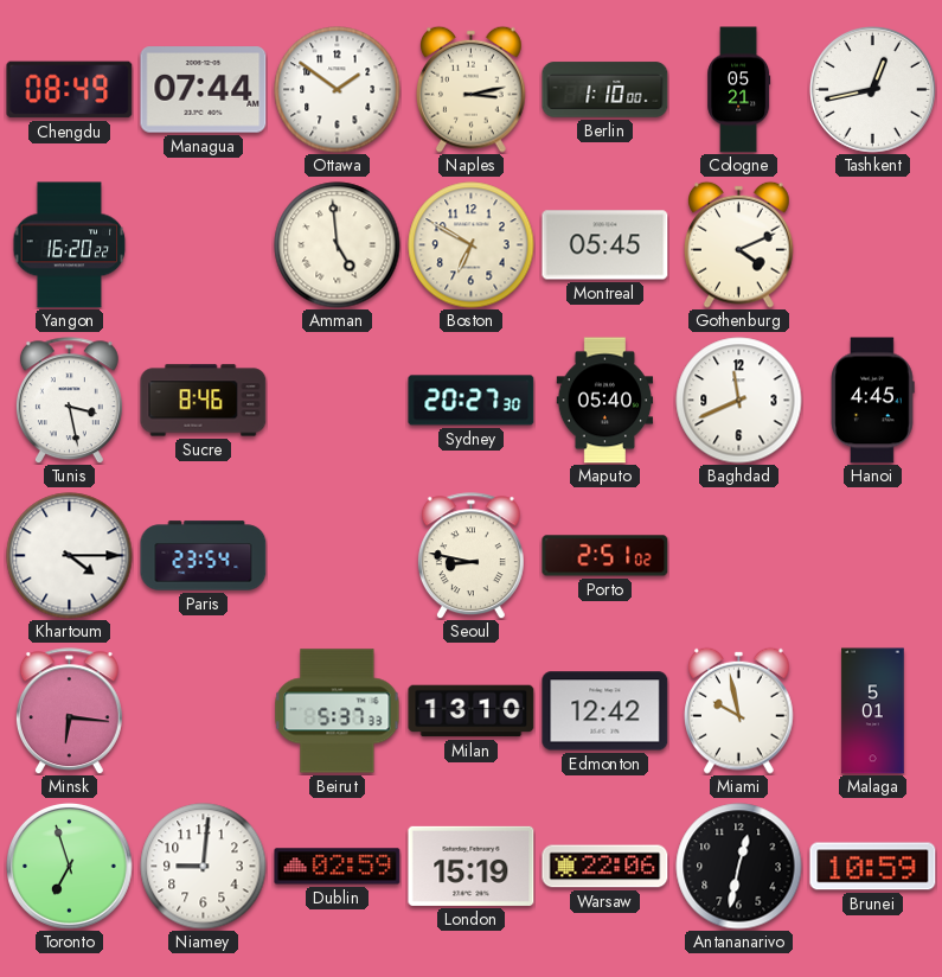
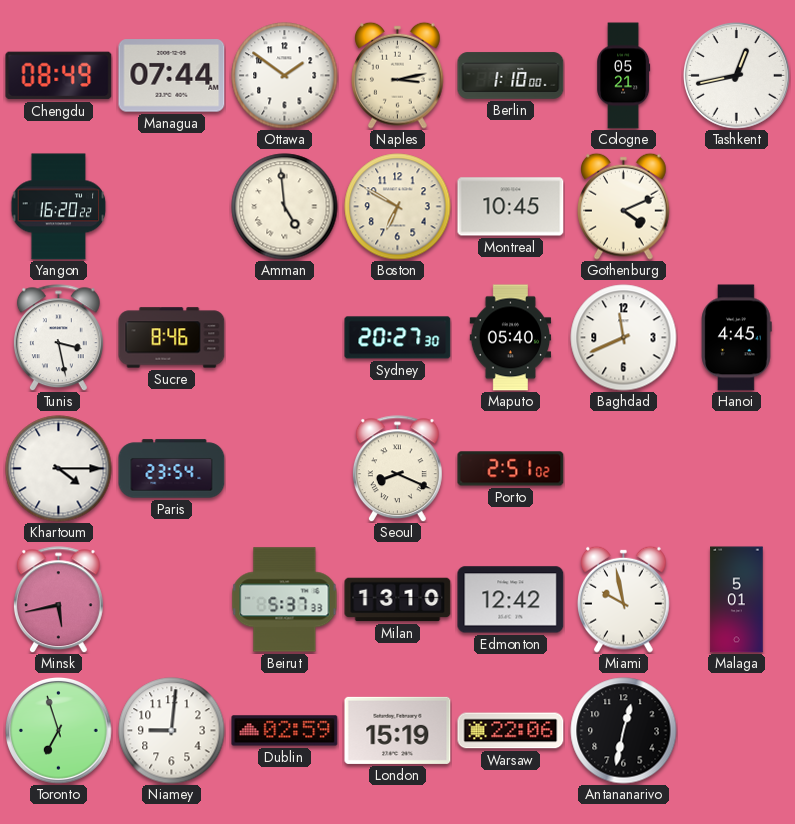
Montreal: 05:45 -> 10:45
Seoul: 8:47 -> 8:19
Minsk: 6:16 -> 5:43
Brunei: 10:59 -> none
